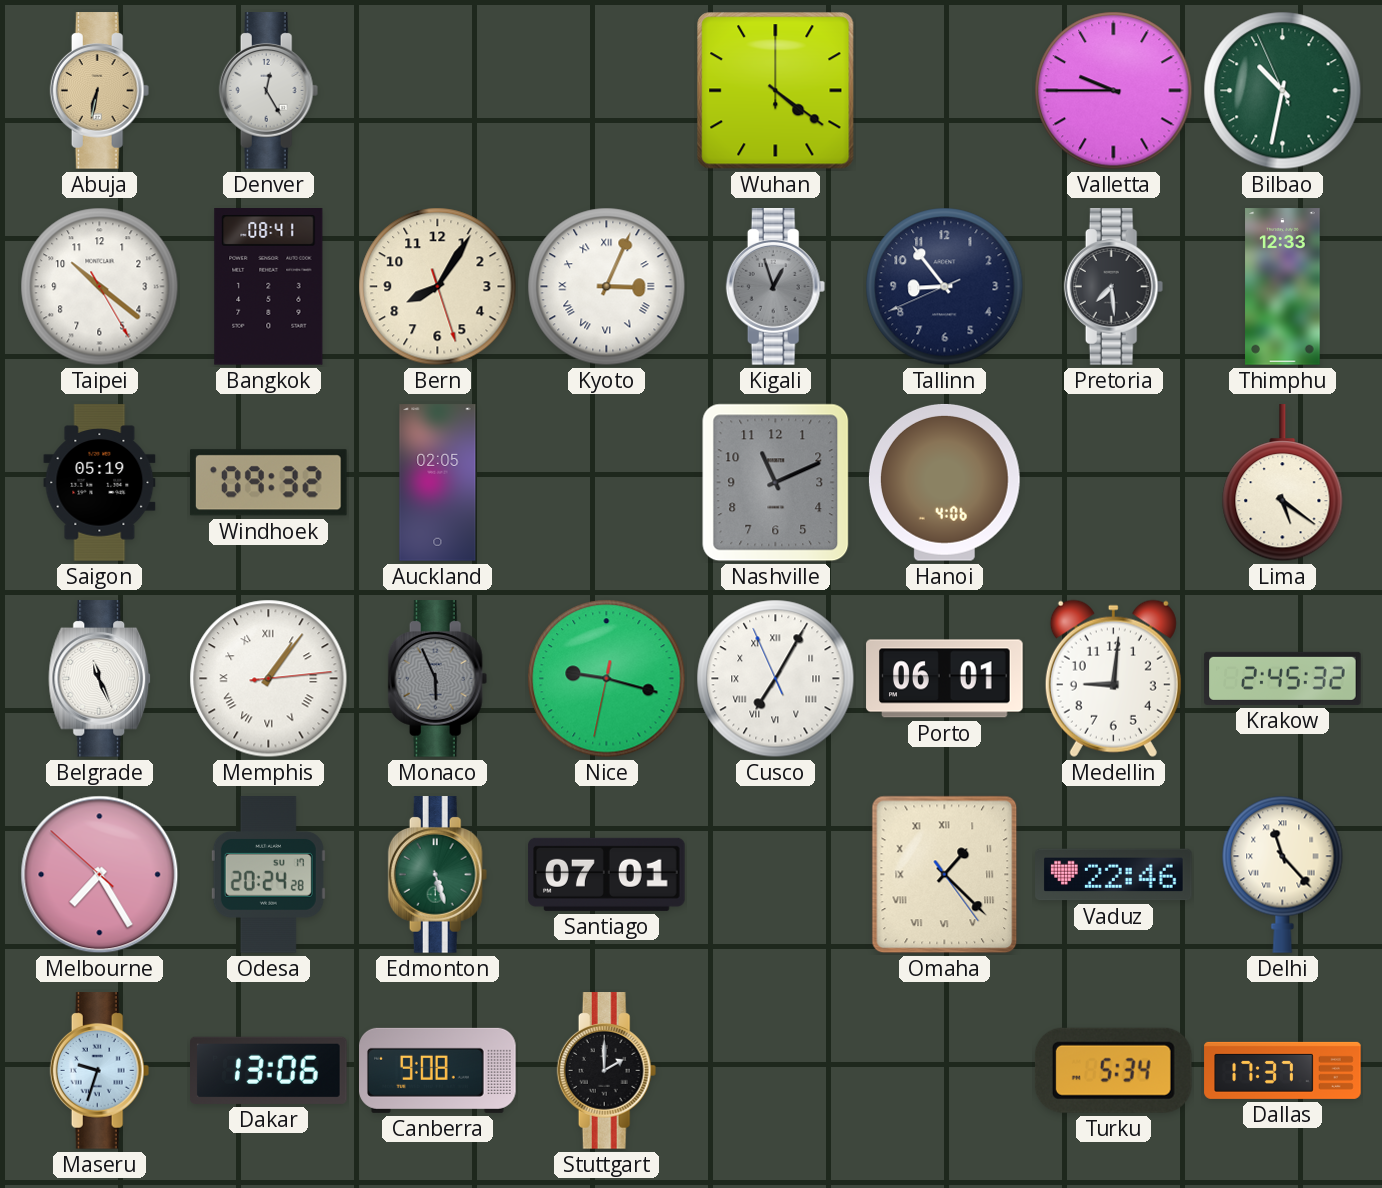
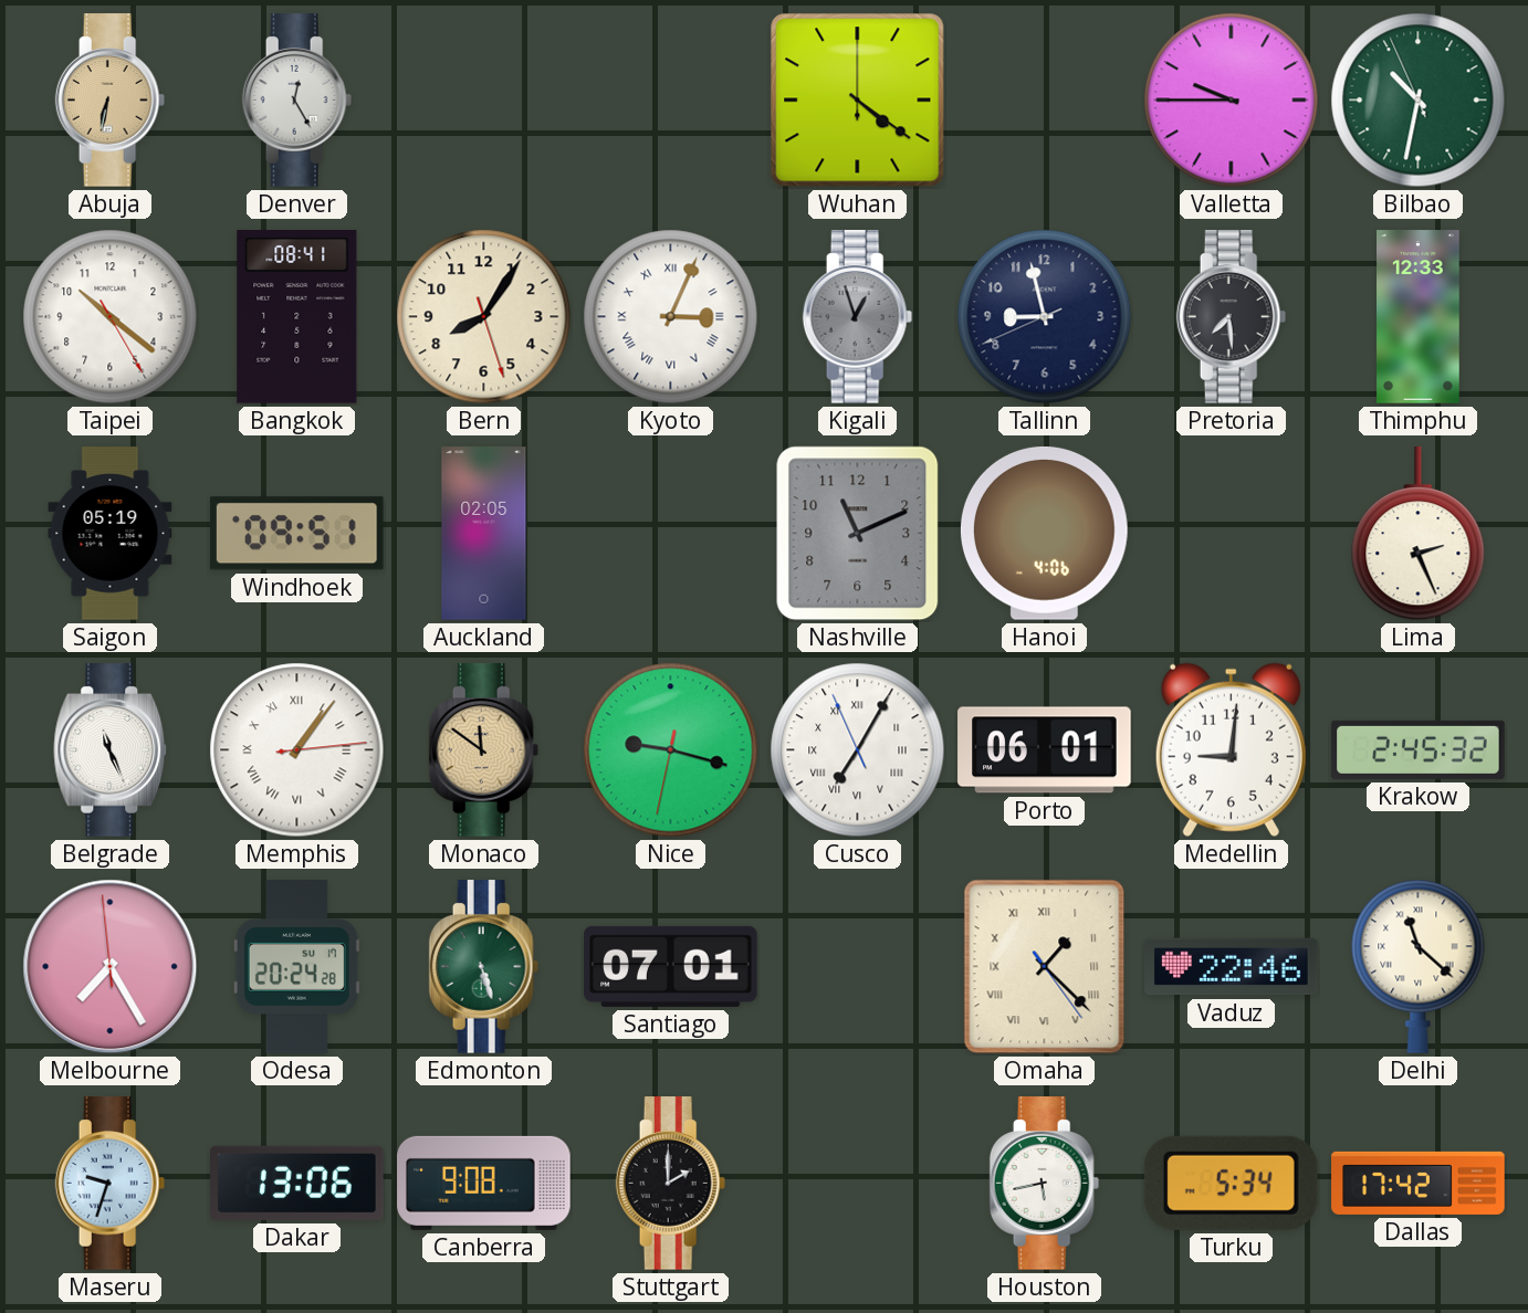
Tallinn: 8:53 -> 8:57
Windhoek: 09:32 -> 09:51
Lima: 5:21 -> 2:26
Monaco: 5:56 -> 11:51
Monaco dial: grey -> champagne
Melbourne: 7:24:52 -> 7:24:59
Delhi: 11:23 -> 11:22
Houston: none -> 5:43
Dallas: 17:37 -> 17:42
